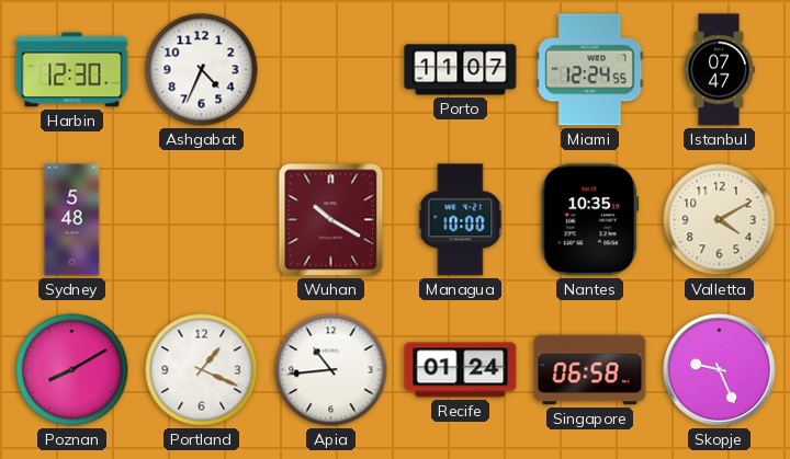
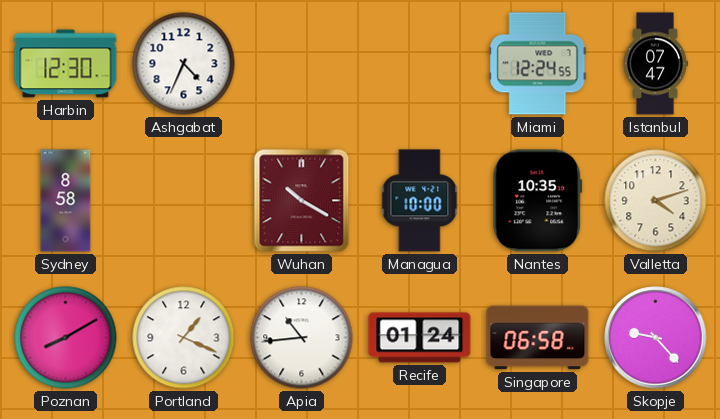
Porto: 11:07 -> none
Sydney: 5:48 -> 8:58
Valletta: 4:10 -> 4:12
Skopje: 9:26 -> 9:23
